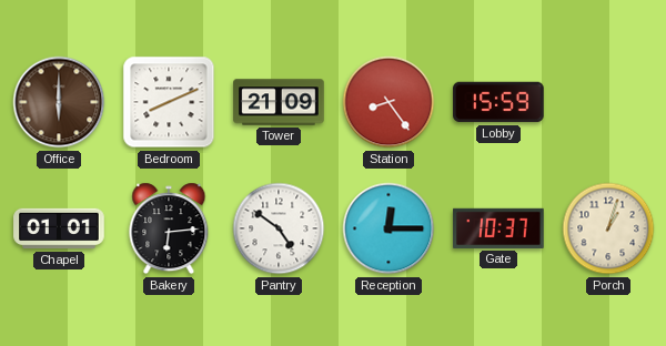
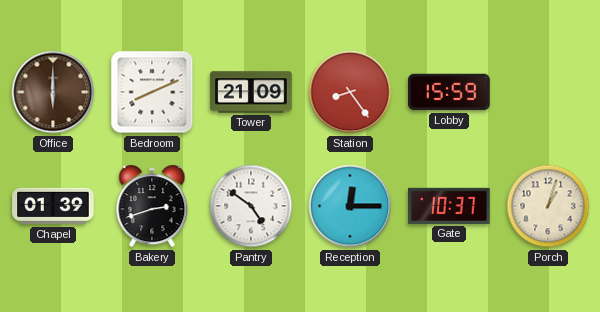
Chapel: 01:01 -> 01:39
Bakery: 6:14 -> 2:42
